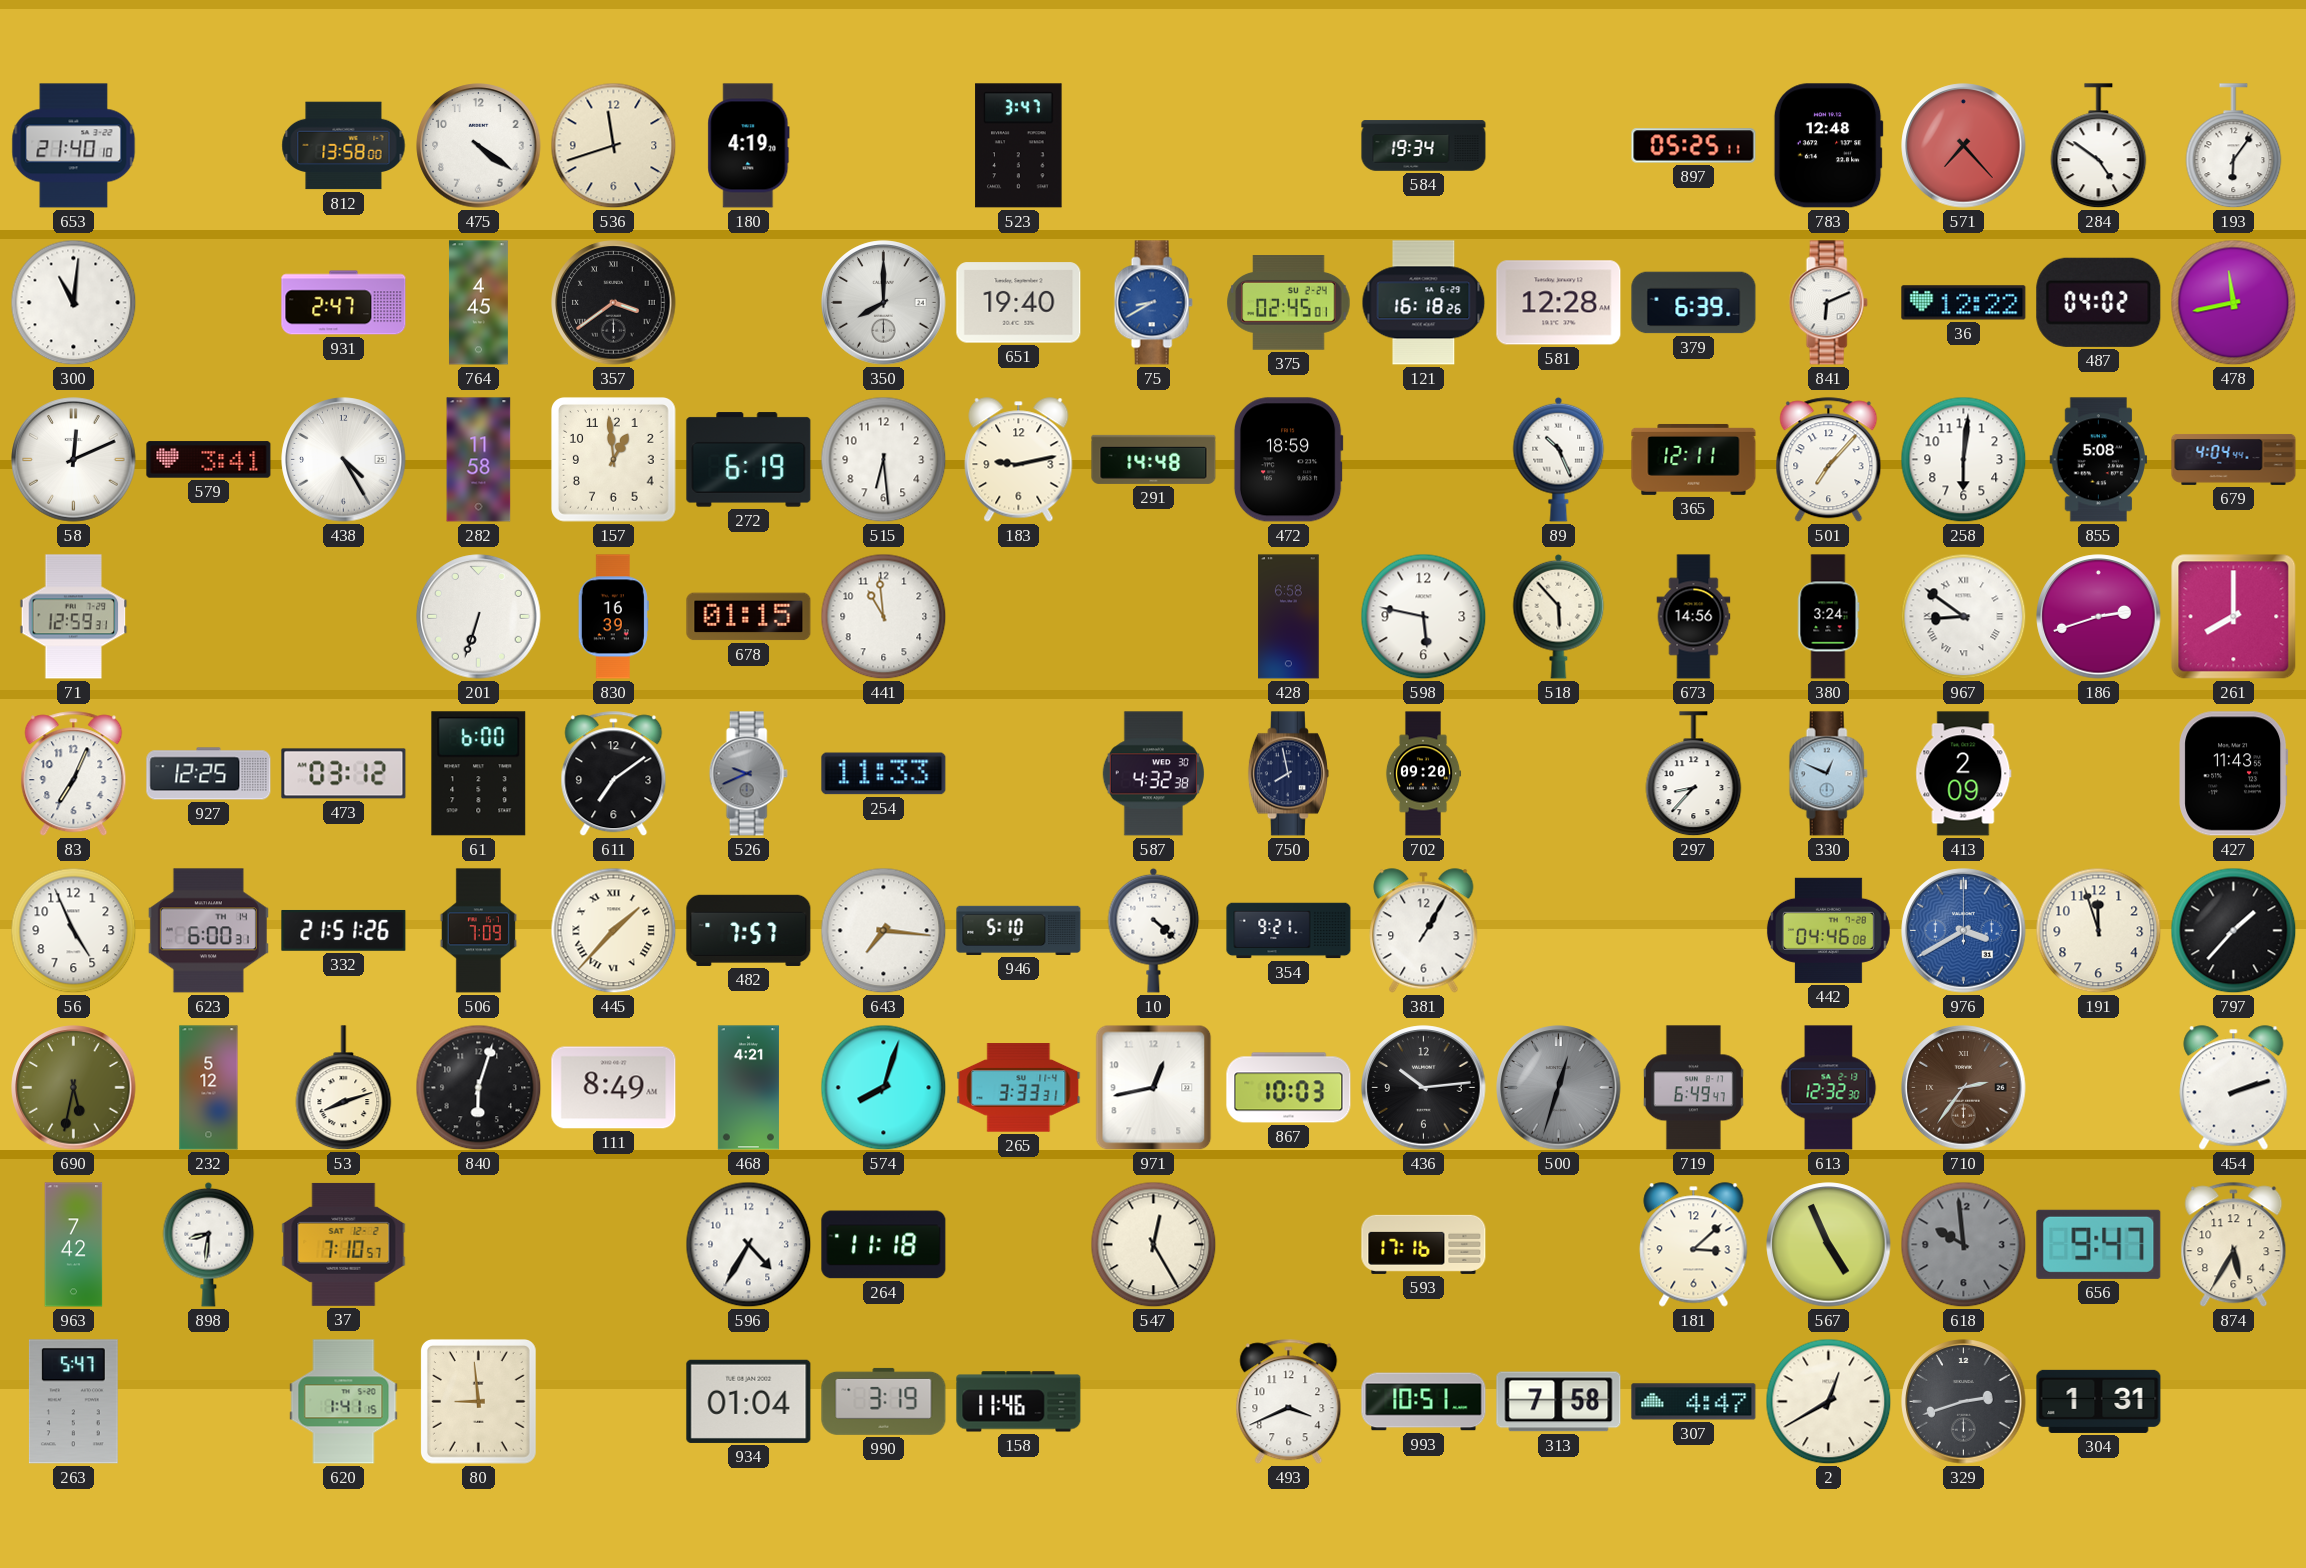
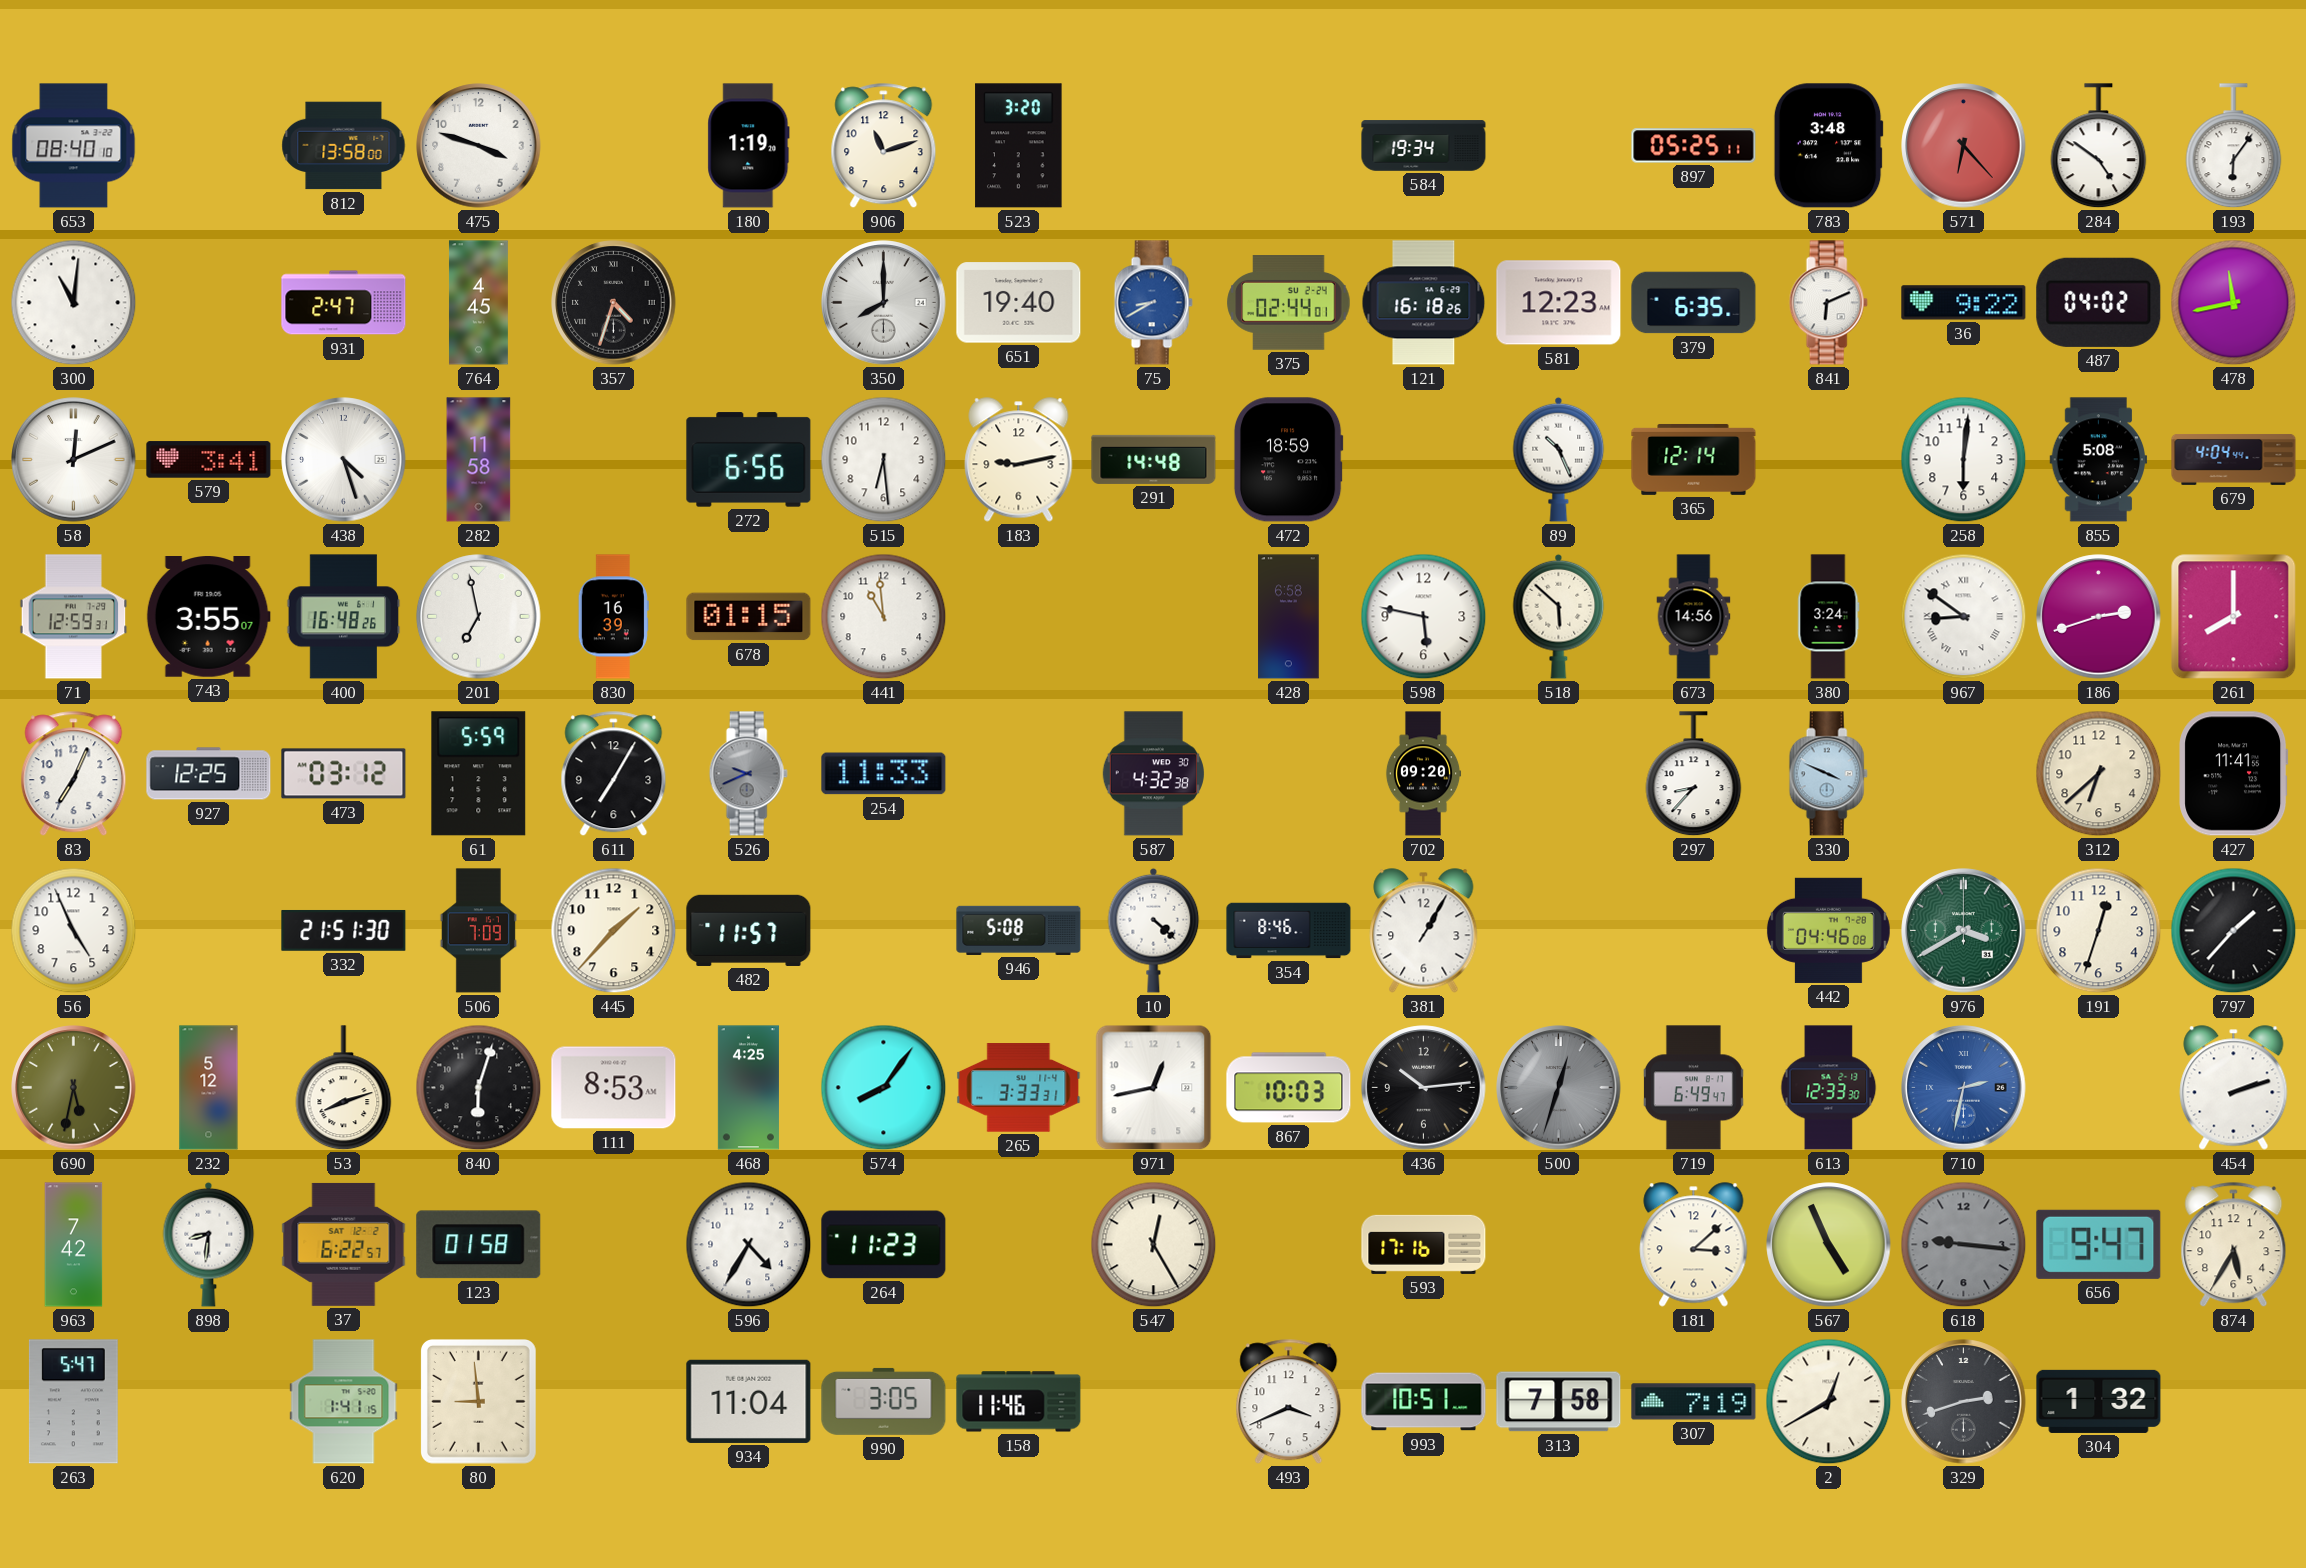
653: 21:40 -> 08:40
475: 4:21 -> 3:48
536: 11:42 -> none
180: 4:19 -> 1:19
906: none -> 11:12
523: 3:47 -> 3:20
783: 12:48 -> 3:48
571: 7:23 -> 6:23
357: 3:39 -> 4:33
375: 02:45 -> 02:44
581: 12:28 -> 12:23
379: 6:39 -> 6:35
36: 12:22 -> 9:22
438: 4:25 -> 4:27
157: 12:59 -> none
272: 6:19 -> 6:56
365: 12:11 -> 12:14
501: 7:07 -> none
743: none -> 3:55
400: none -> 16:48
201: 6:33 -> 6:58
518: 5:53 -> 5:52
61: 6:00 -> 5:59
611: 7:09 -> 7:05
750: 7:58 -> none
330: 12:49 -> 3:49
413: 2:09 -> none
312: none -> 6:38
427: 11:43 -> 11:41
623: 6:00 -> none
332: 21:51:26 -> 21:51:30
445 numerals: Roman -> Arabic
482: 7:57 -> 11:57
643: 7:16 -> none
946: 5:10 -> 5:08
354: 9:21 -> 8:46
976 dial: blue -> green
191: 11:57 -> 12:33
111: 8:49 -> 8:53
468: 4:21 -> 4:25
574: 8:03 -> 8:06
613: 12:32 -> 12:33
710: 2:36 -> 2:32
710 dial: brown -> blue
37: 7:10 -> 6:22
123: none -> 01:58
264: 11:18 -> 11:23
618: 9:59 -> 9:16
934: 01:04 -> 11:04
990: 3:19 -> 3:05
307: 4:47 -> 7:19
304: 1:31 -> 1:32
